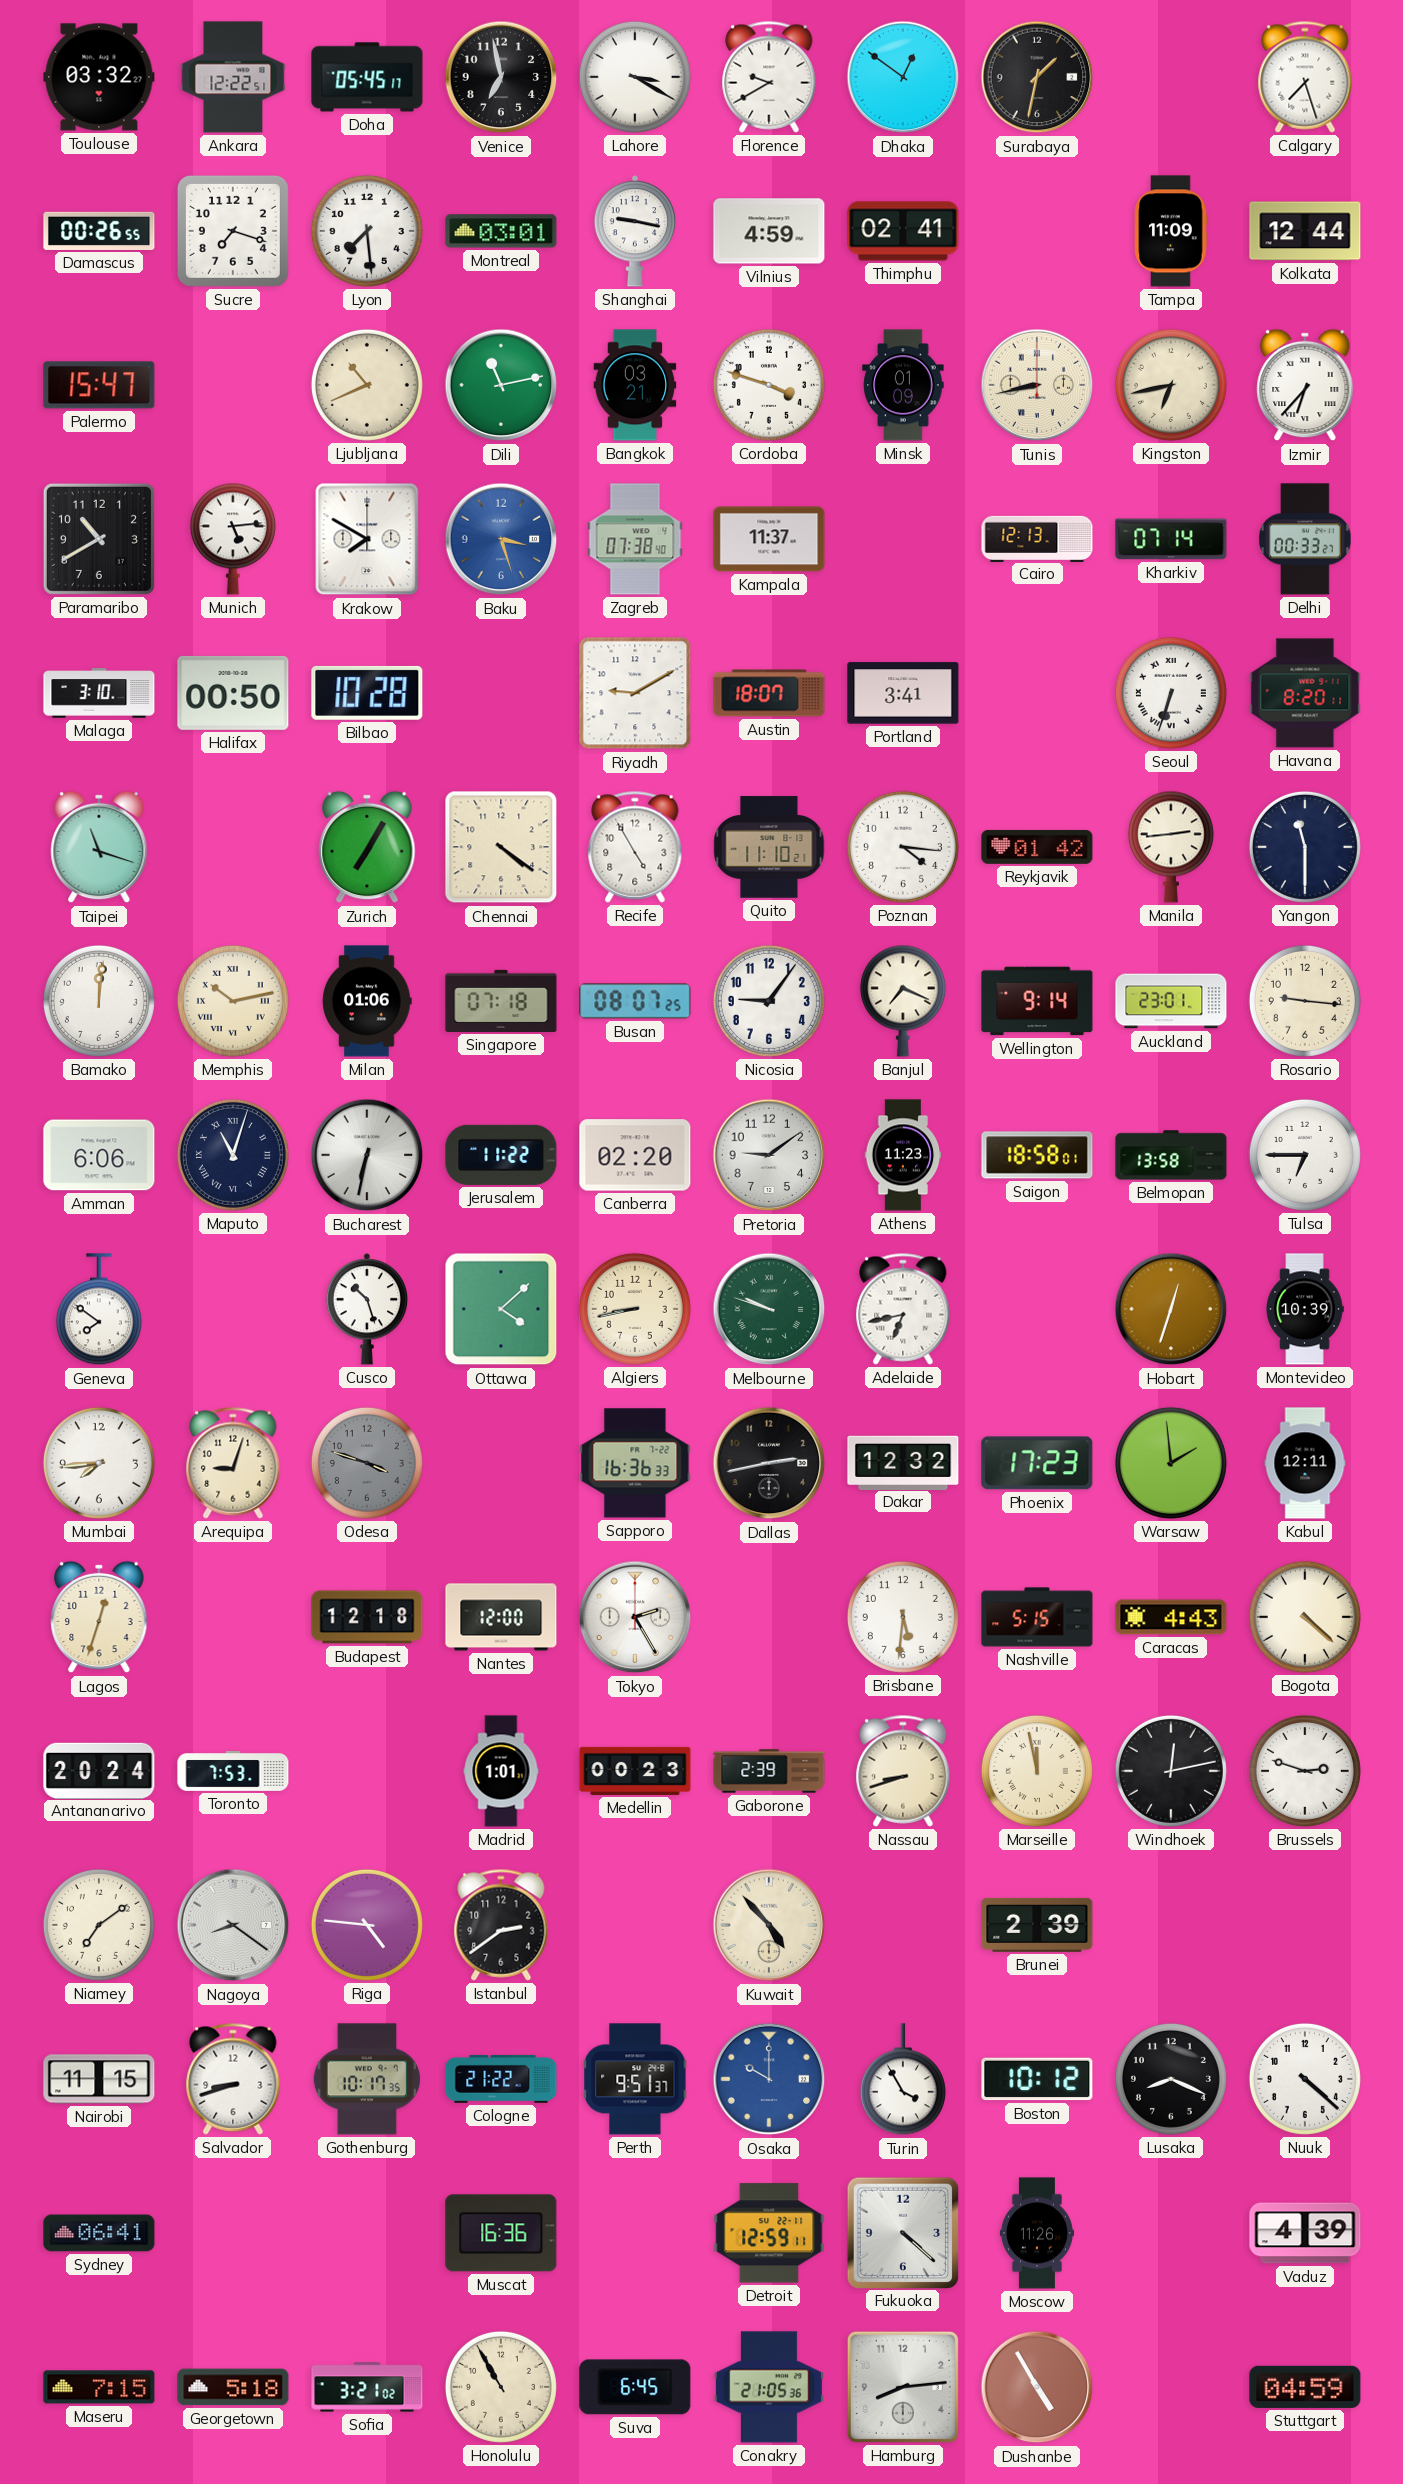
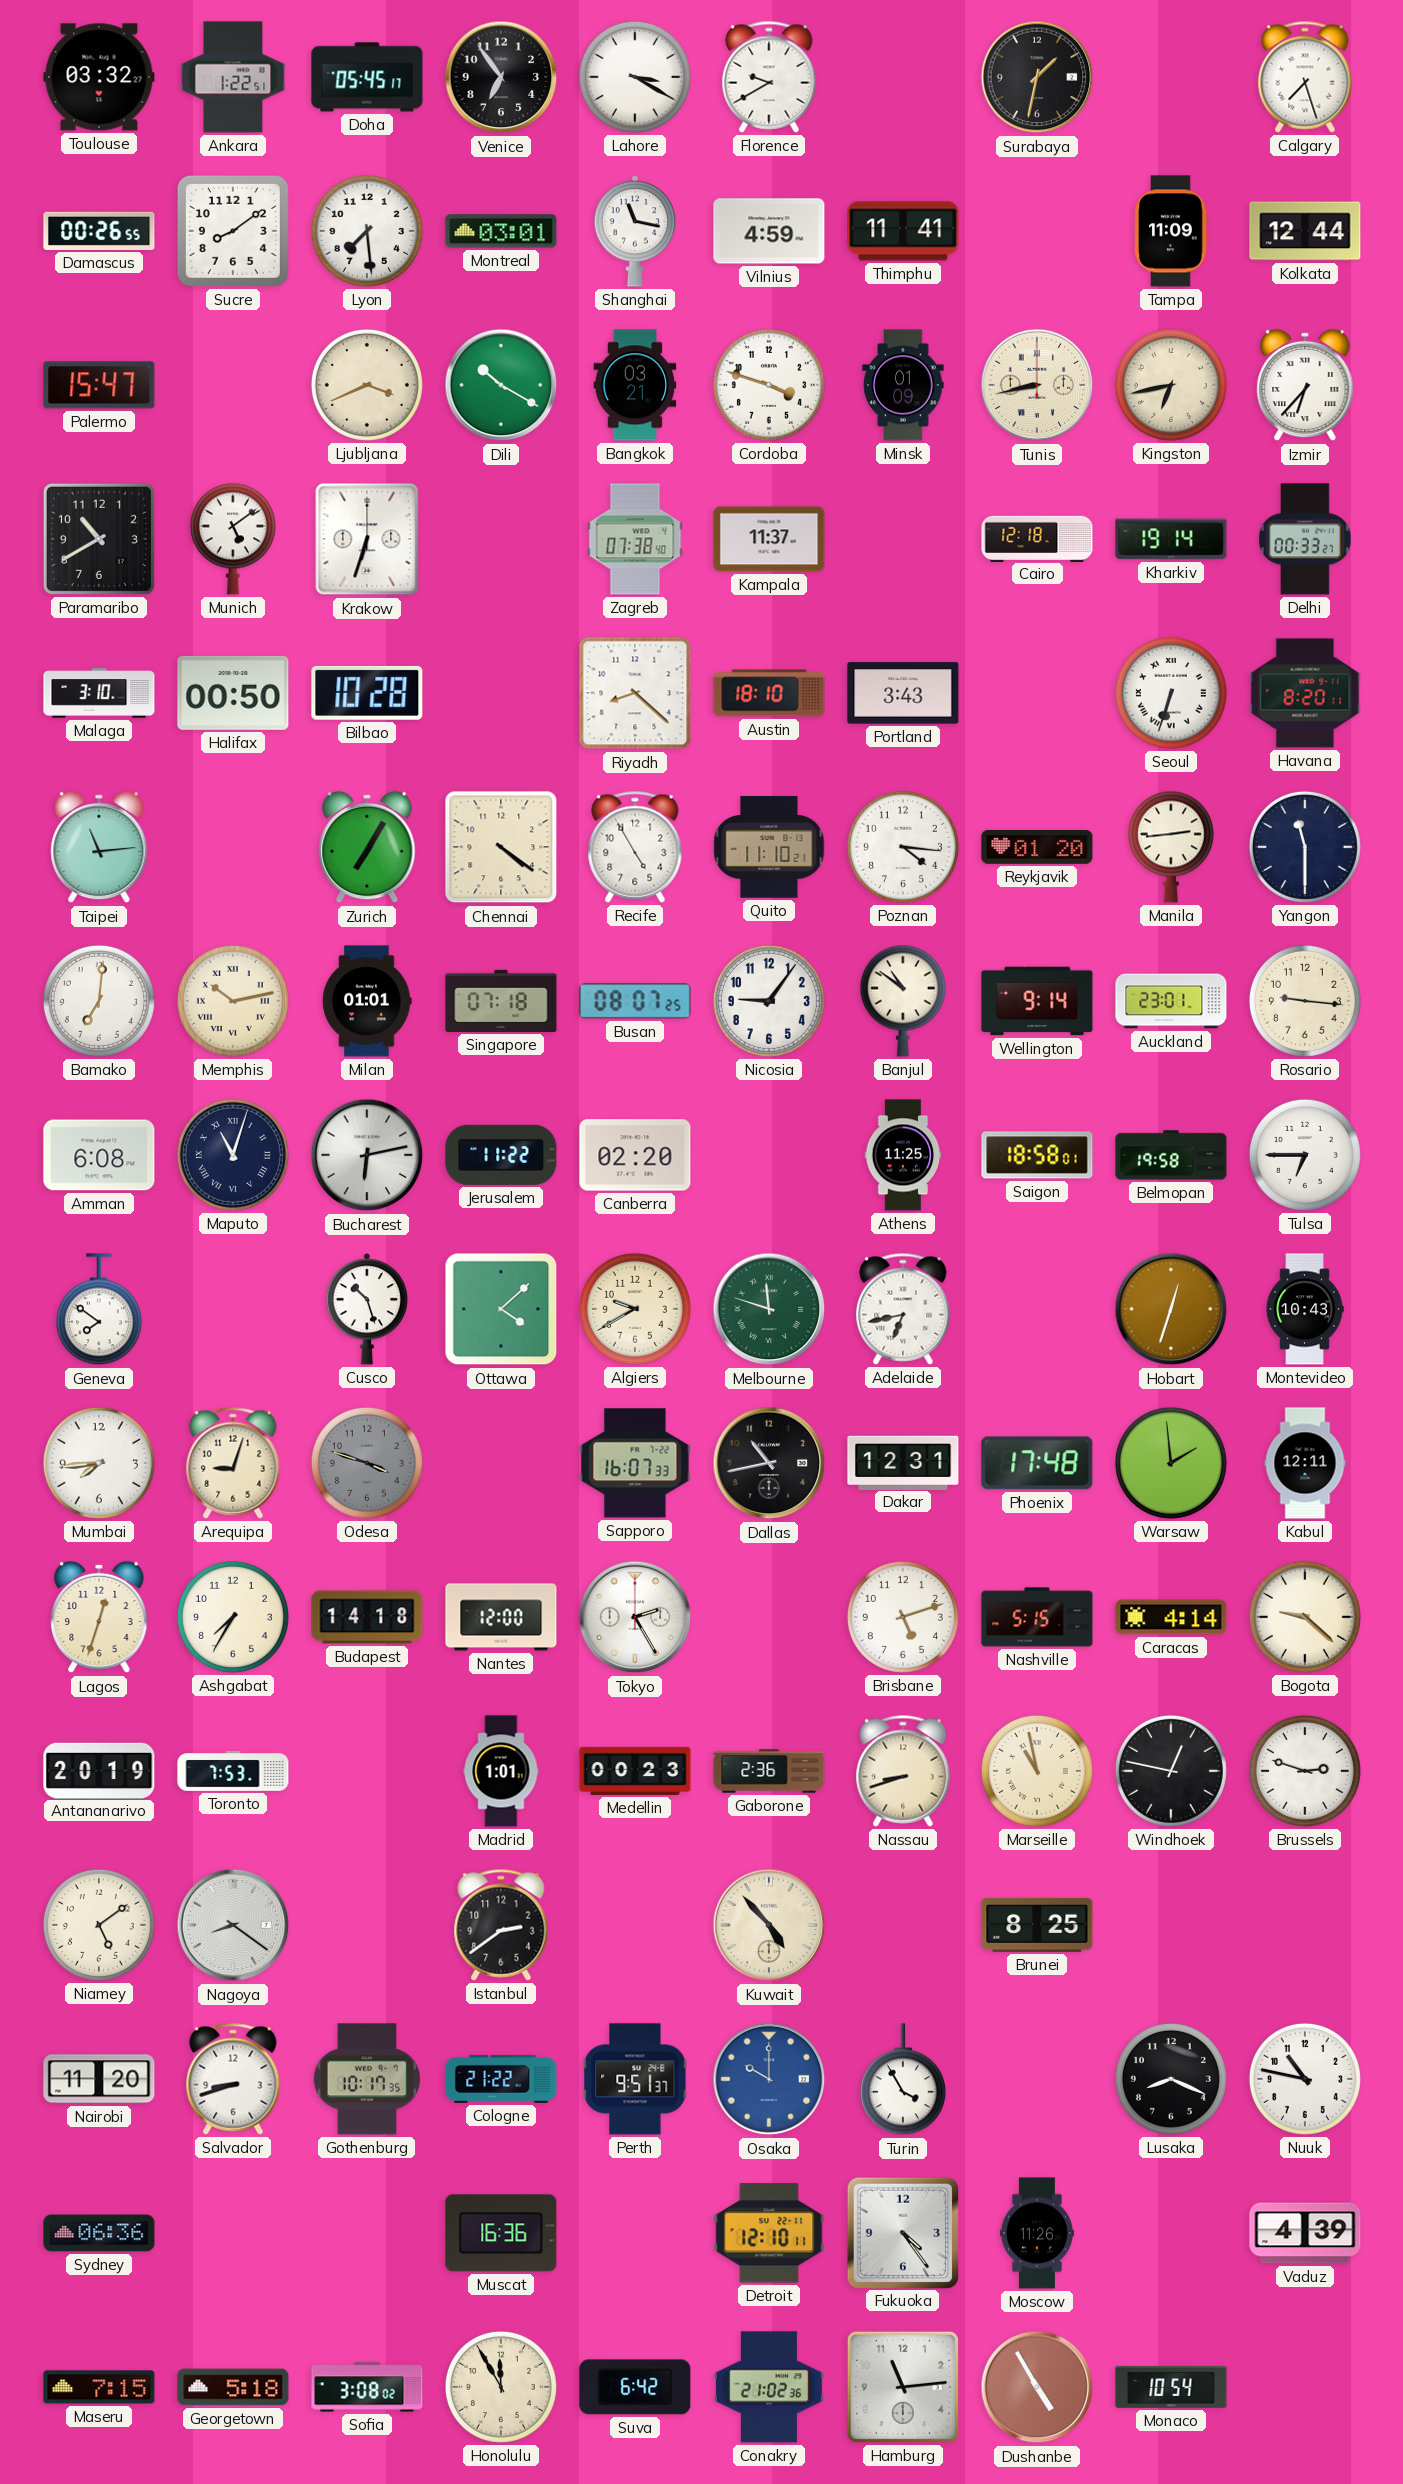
Ankara: 12:22 -> 1:22
Venice: 6:58 -> 6:54
Dhaka: 12:51 -> none
Sucre: 7:18 -> 8:09
Shanghai: 9:17 -> 11:17
Thimphu: 02:41 -> 11:41
Ljubljana: 10:41 -> 3:41
Dili: 11:13 -> 10:20
Munich: 5:14 -> 5:09
Krakow: 7:50 -> 6:33
Baku: 3:27 -> none
Cairo: 12:13 -> 12:18
Kharkiv: 07:14 -> 19:14
Riyadh: 9:10 -> 8:22
Austin: 18:07 -> 18:10
Portland: 3:41 -> 3:43
Taipei: 11:18 -> 11:14
Reykjavik: 01:42 -> 01:20
Bamako: 12:01 -> 7:01
Milan: 01:06 -> 01:01
Banjul: 7:19 -> 10:51
Amman: 6:06 -> 6:08
Bucharest: 6:32 -> 6:13
Pretoria: 9:09 -> none
Athens: 11:23 -> 11:25
Belmopan: 13:58 -> 19:58
Algiers: 8:43 -> 9:40
Melbourne: 9:48 -> 11:48
Montevideo: 10:39 -> 10:43
Sapporo: 16:36 -> 16:07
Dallas: 2:43 -> 10:43
Dakar: 12:32 -> 12:31
Phoenix: 17:23 -> 17:48
Ashgabat: none -> 7:35
Budapest: 12:18 -> 14:18
Brisbane: 5:31 -> 5:12
Caracas: 4:43 -> 4:14
Bogota: 4:22 -> 9:22
Antananarivo: 20:24 -> 20:19
Gaborone: 2:39 -> 2:36
Marseille: 11:58 -> 10:58
Windhoek: 12:13 -> 12:47
Niamey: 7:09 -> 5:09
Riga: 4:46 -> none
Brunei: 2:39 -> 8:25
Nairobi: 11:15 -> 11:20
Boston: 10:12 -> none
Nuuk: 4:22 -> 10:47
Sydney: 06:41 -> 06:36
Detroit: 12:59 -> 12:10
Fukuoka: 4:22 -> 4:24
Sofia: 3:21 -> 3:08
Honolulu: 10:55 -> 11:55
Suva: 6:45 -> 6:42
Conakry: 21:05 -> 21:02
Hamburg: 8:14 -> 11:14
Monaco: none -> 10:54
Stuttgart: 04:59 -> none
